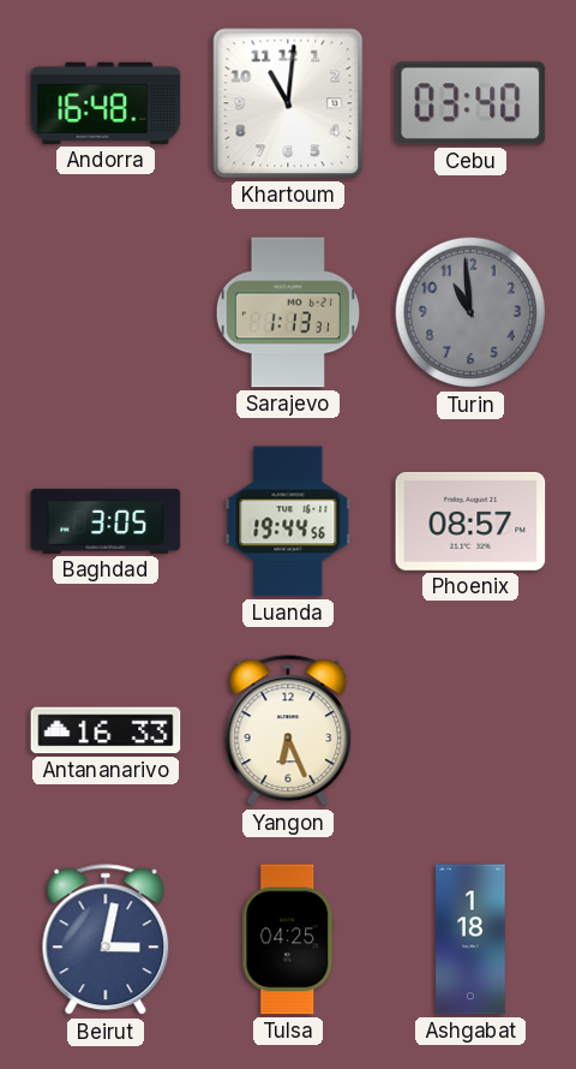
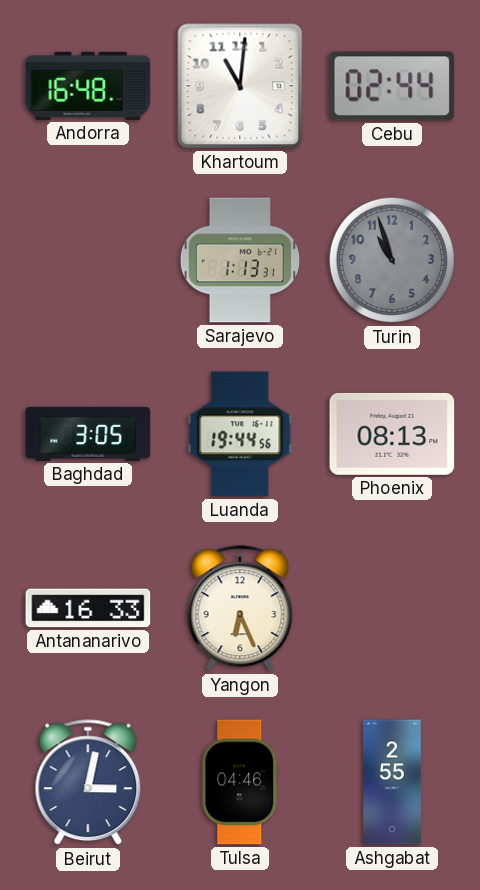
Cebu: 03:40 -> 02:44
Turin: 10:59 -> 10:57
Phoenix: 08:57 -> 08:13
Tulsa: 04:25 -> 04:46
Ashgabat: 1:18 -> 2:55
